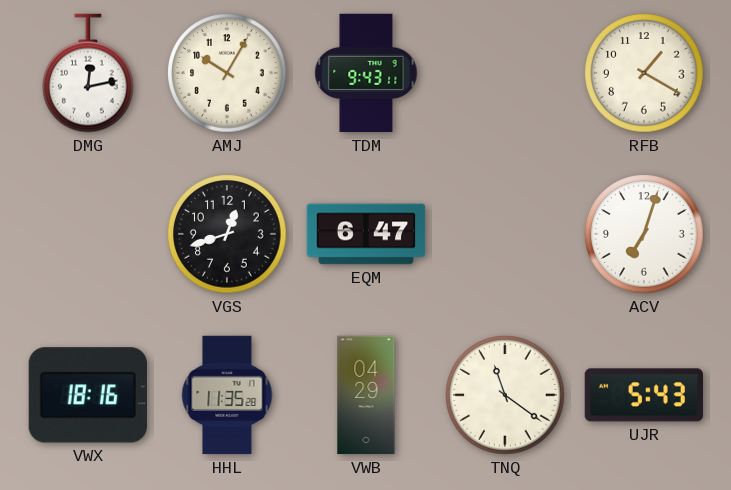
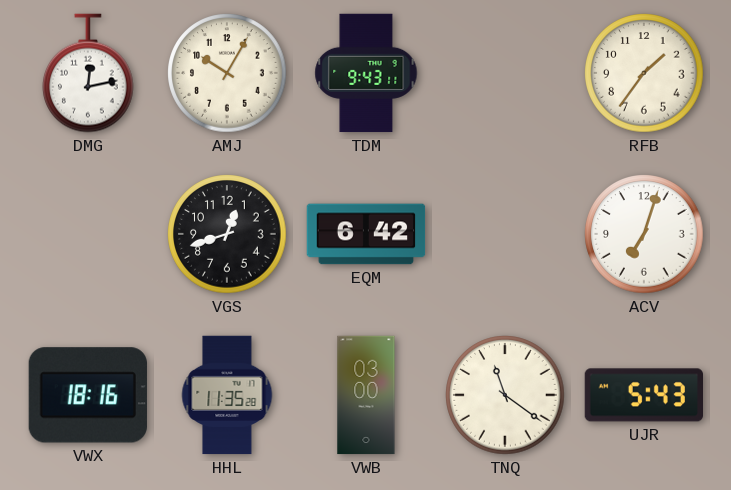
RFB: 1:20 -> 1:36
EQM: 6:47 -> 6:42
VWB: 04:29 -> 03:00
